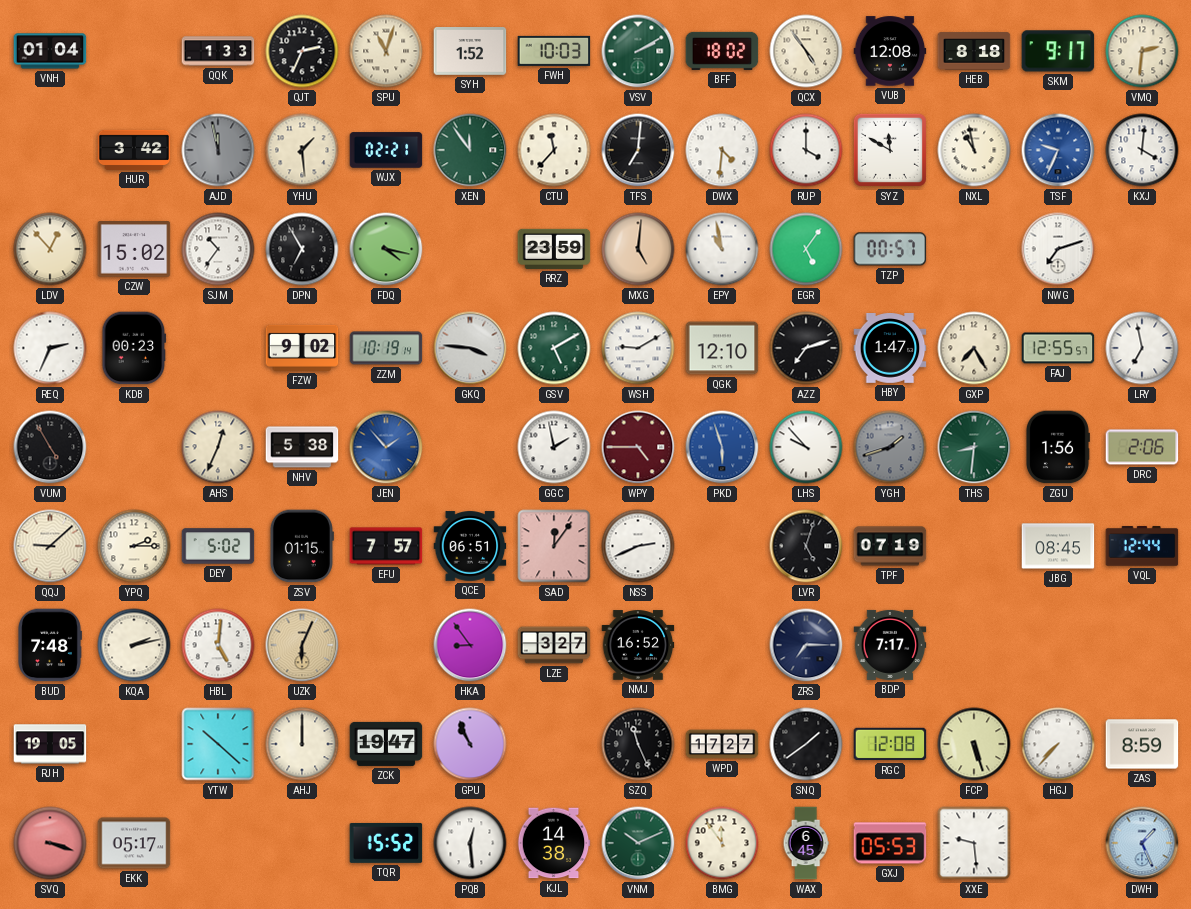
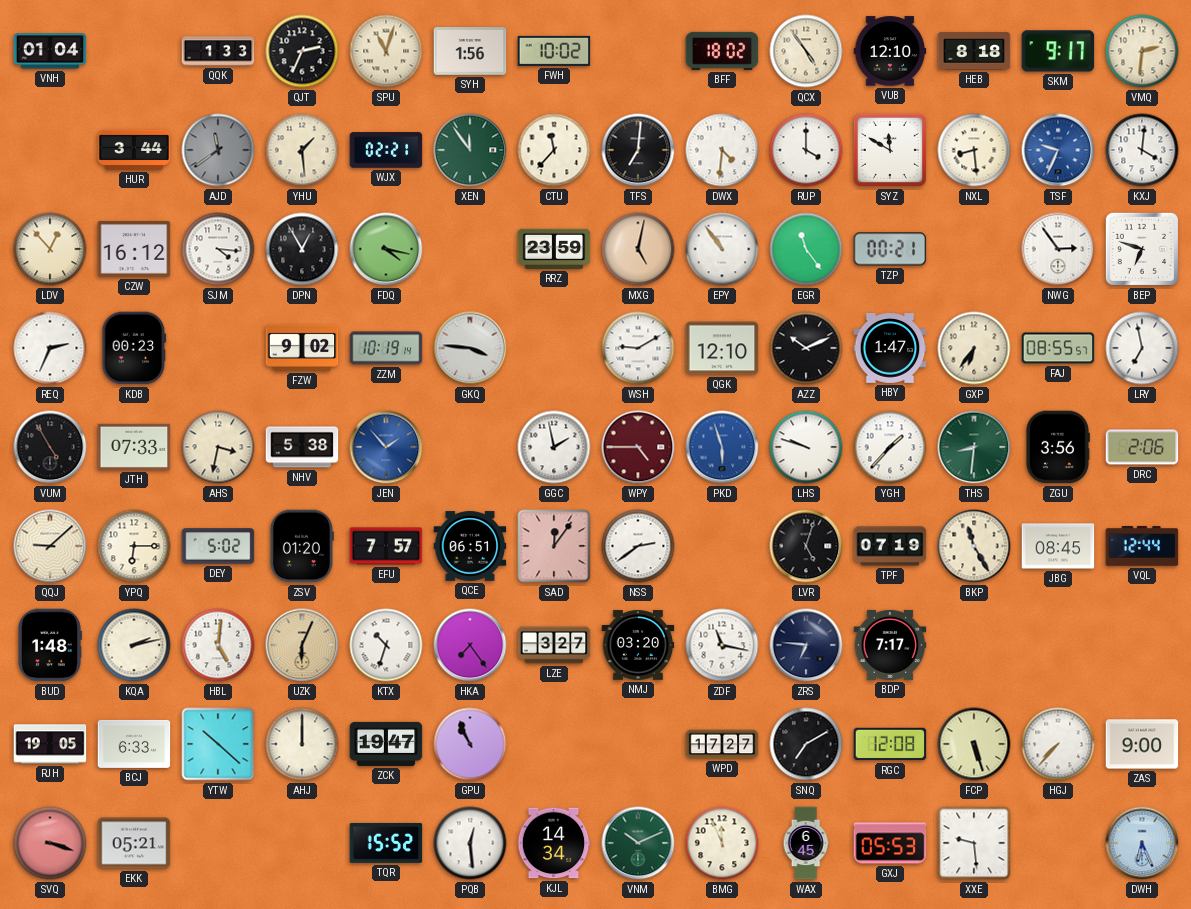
SYH: 1:52 -> 1:56
FWH: 10:03 -> 10:02
VSV: 2:10 -> none
VUB: 12:08 -> 12:10
HUR: 3:42 -> 3:44
AJD: 11:58 -> 11:39
NXL: 10:58 -> 8:29
CZW: 15:02 -> 16:12
SJM: 10:36 -> 4:16
DPN: 6:55 -> 12:55
MXG: 5:01 -> 5:02
EPY: 10:58 -> 10:54
EGR: 5:06 -> 11:24
TZP: 00:57 -> 00:21
NWG: 7:12 -> 2:54
BEP: none -> 6:48
GSV: 5:10 -> none
AZZ: 7:12 -> 10:11
GXP: 7:25 -> 6:36
FAJ: 12:55 -> 08:55
JTH: none -> 07:33
AHS: 12:34 -> 3:32
LHS: 9:53 -> 9:48
YGH: 1:42 -> 1:37
YGH dial: grey -> white
ZGU: 1:56 -> 3:56
YPQ: 2:15 -> 6:15
ZSV: 01:15 -> 01:20
NSS: 2:41 -> 2:39
BKP: none -> 11:25
BUD: 7:48 -> 1:48
KTX: none -> 10:33
HKA: 8:54 -> 7:24
NMJ: 16:52 -> 03:20
ZDF: none -> 11:17
ZRS: 7:15 -> 6:46
BCJ: none -> 6:33
SZQ: 11:26 -> none
SNQ: 1:39 -> 7:10
ZAS: 8:59 -> 9:00
EKK: 05:17 -> 05:21
KJL: 14:38 -> 14:34
BMG: 11:54 -> 11:56
DWH: 1:26 -> 6:26
